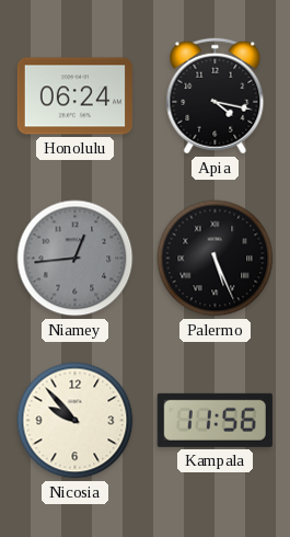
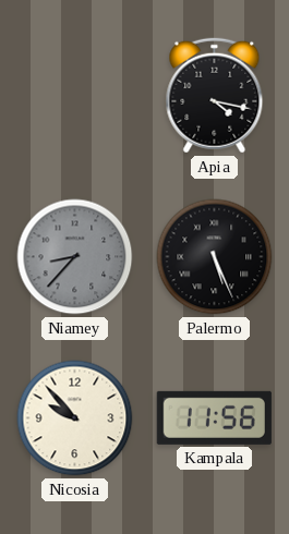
Honolulu: 06:24 -> none
Niamey: 12:44 -> 8:37
